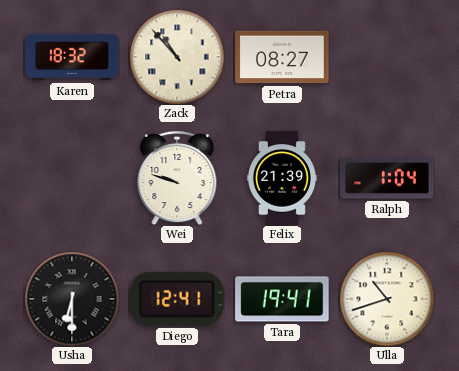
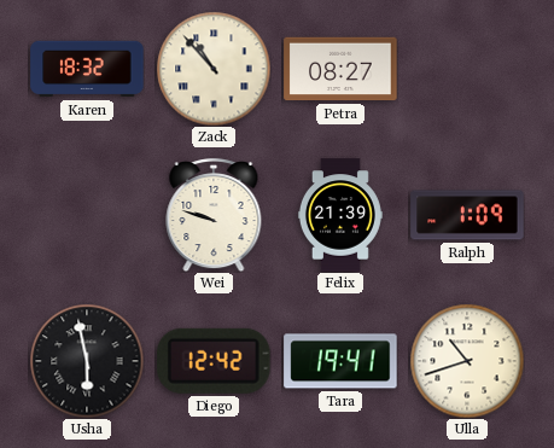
Ralph: 1:04 -> 1:09
Usha: 6:30 -> 5:58
Diego: 12:41 -> 12:42
